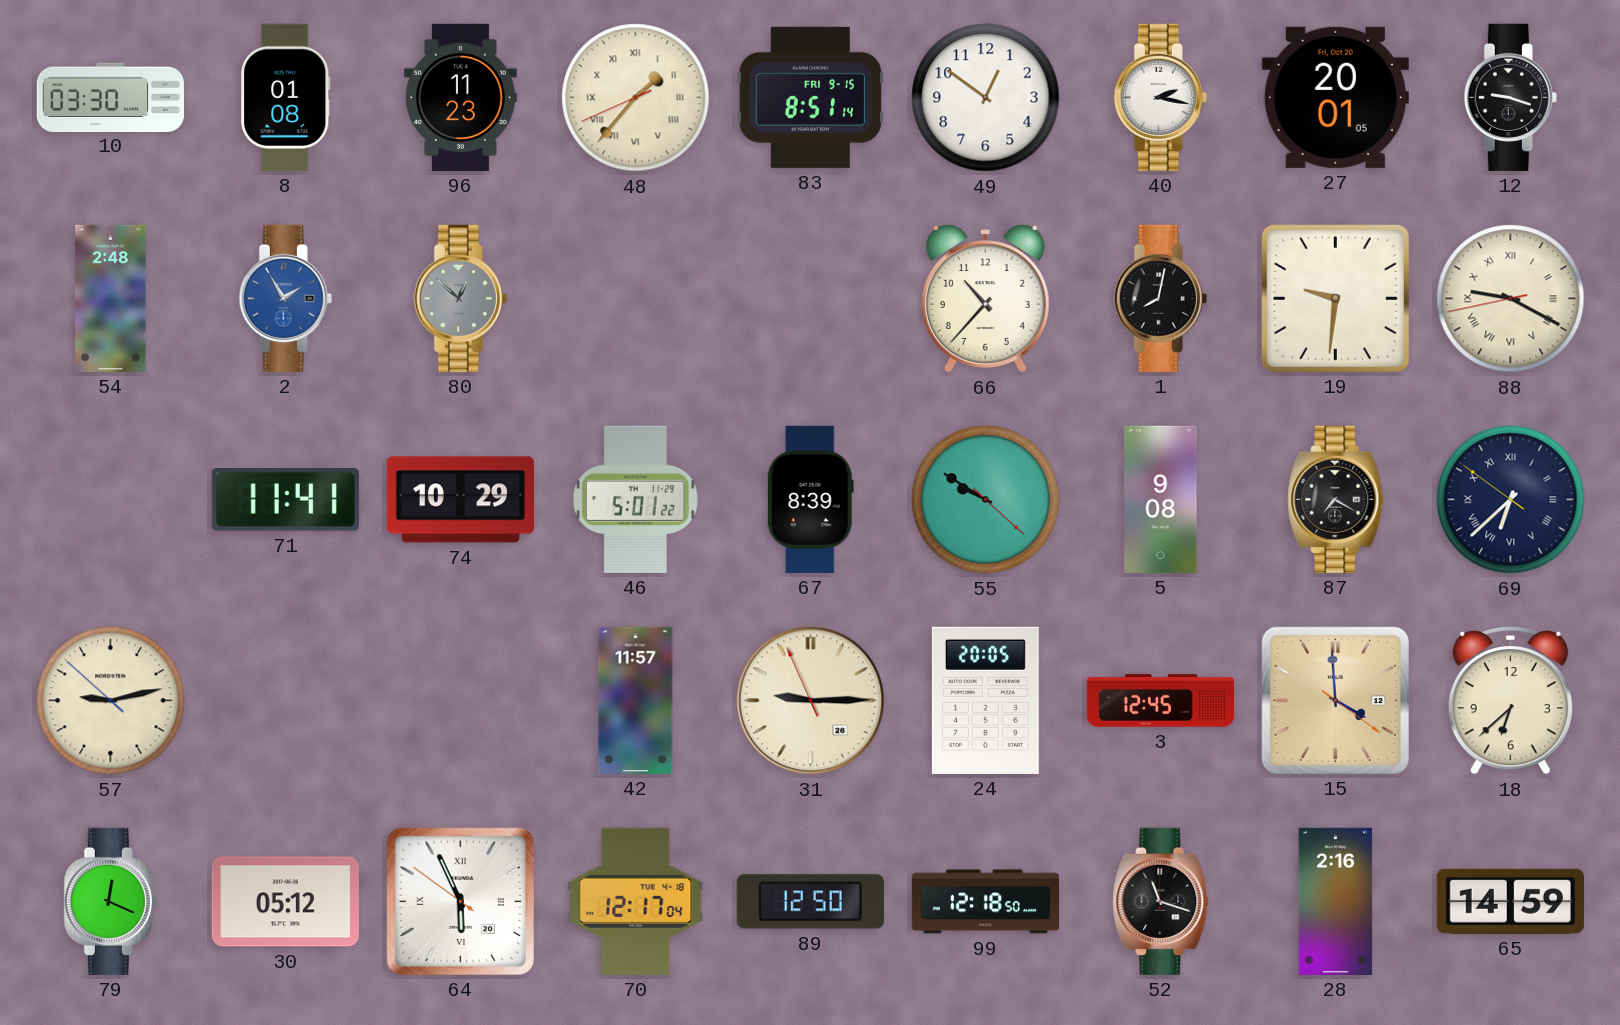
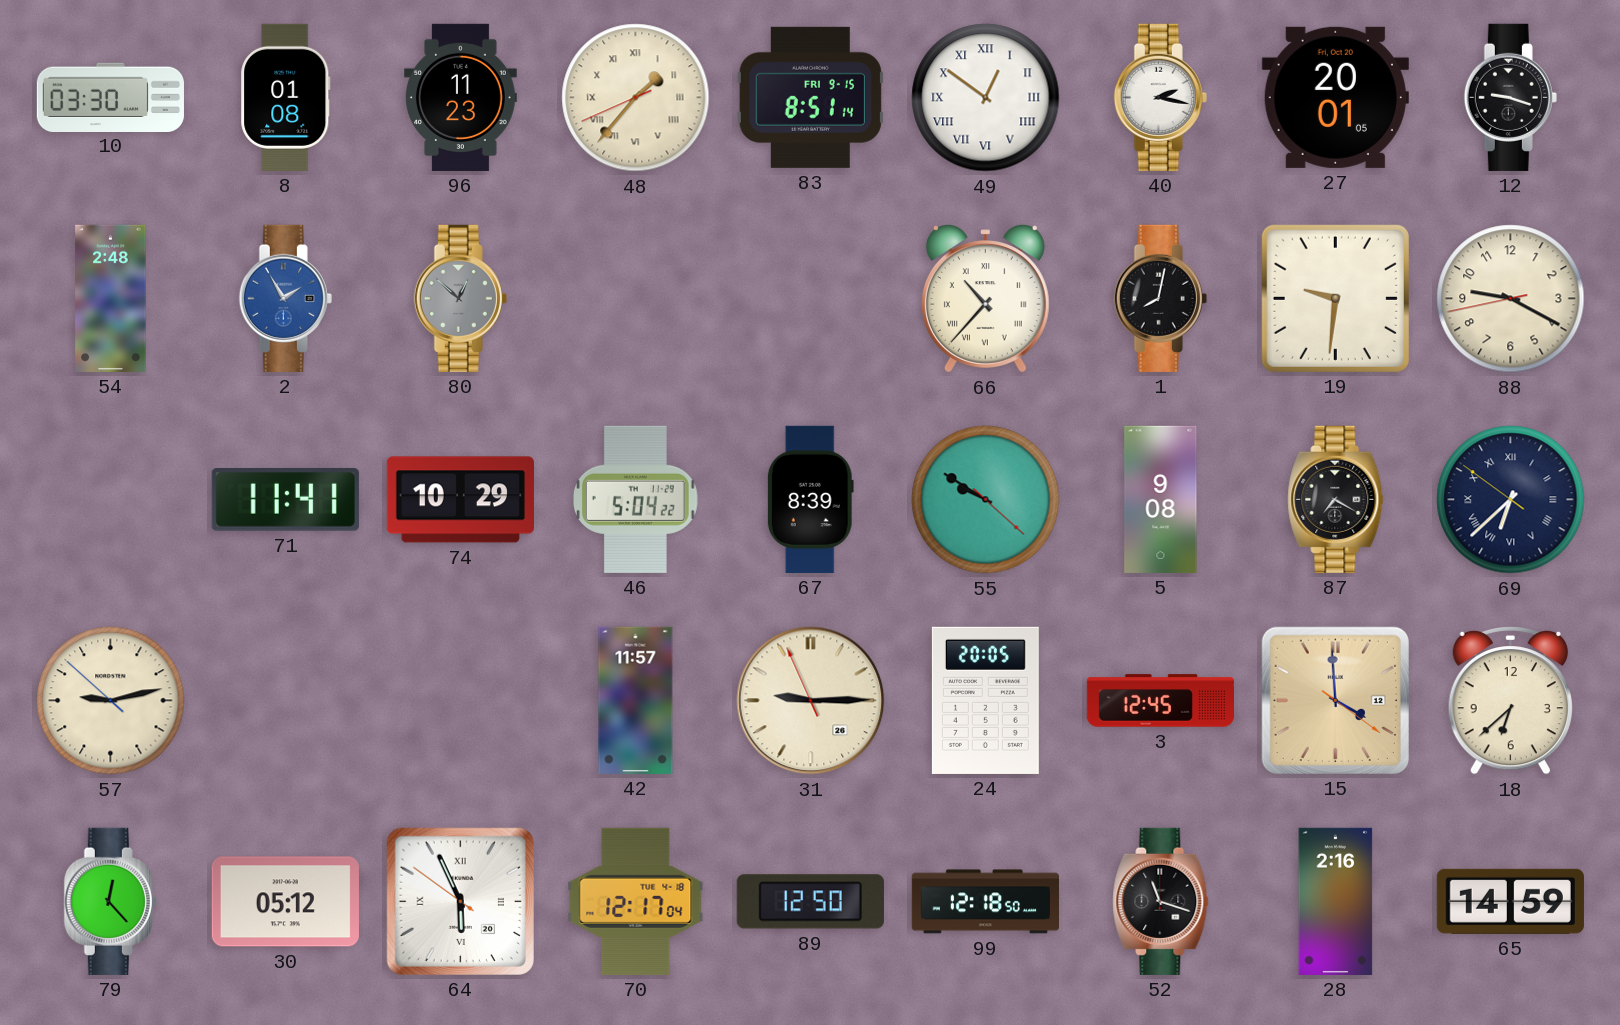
49 numerals: Arabic -> Roman
66 numerals: Arabic -> Roman
88 numerals: Roman -> Arabic
46: 5:01 -> 5:04
79: 12:19 -> 12:23
